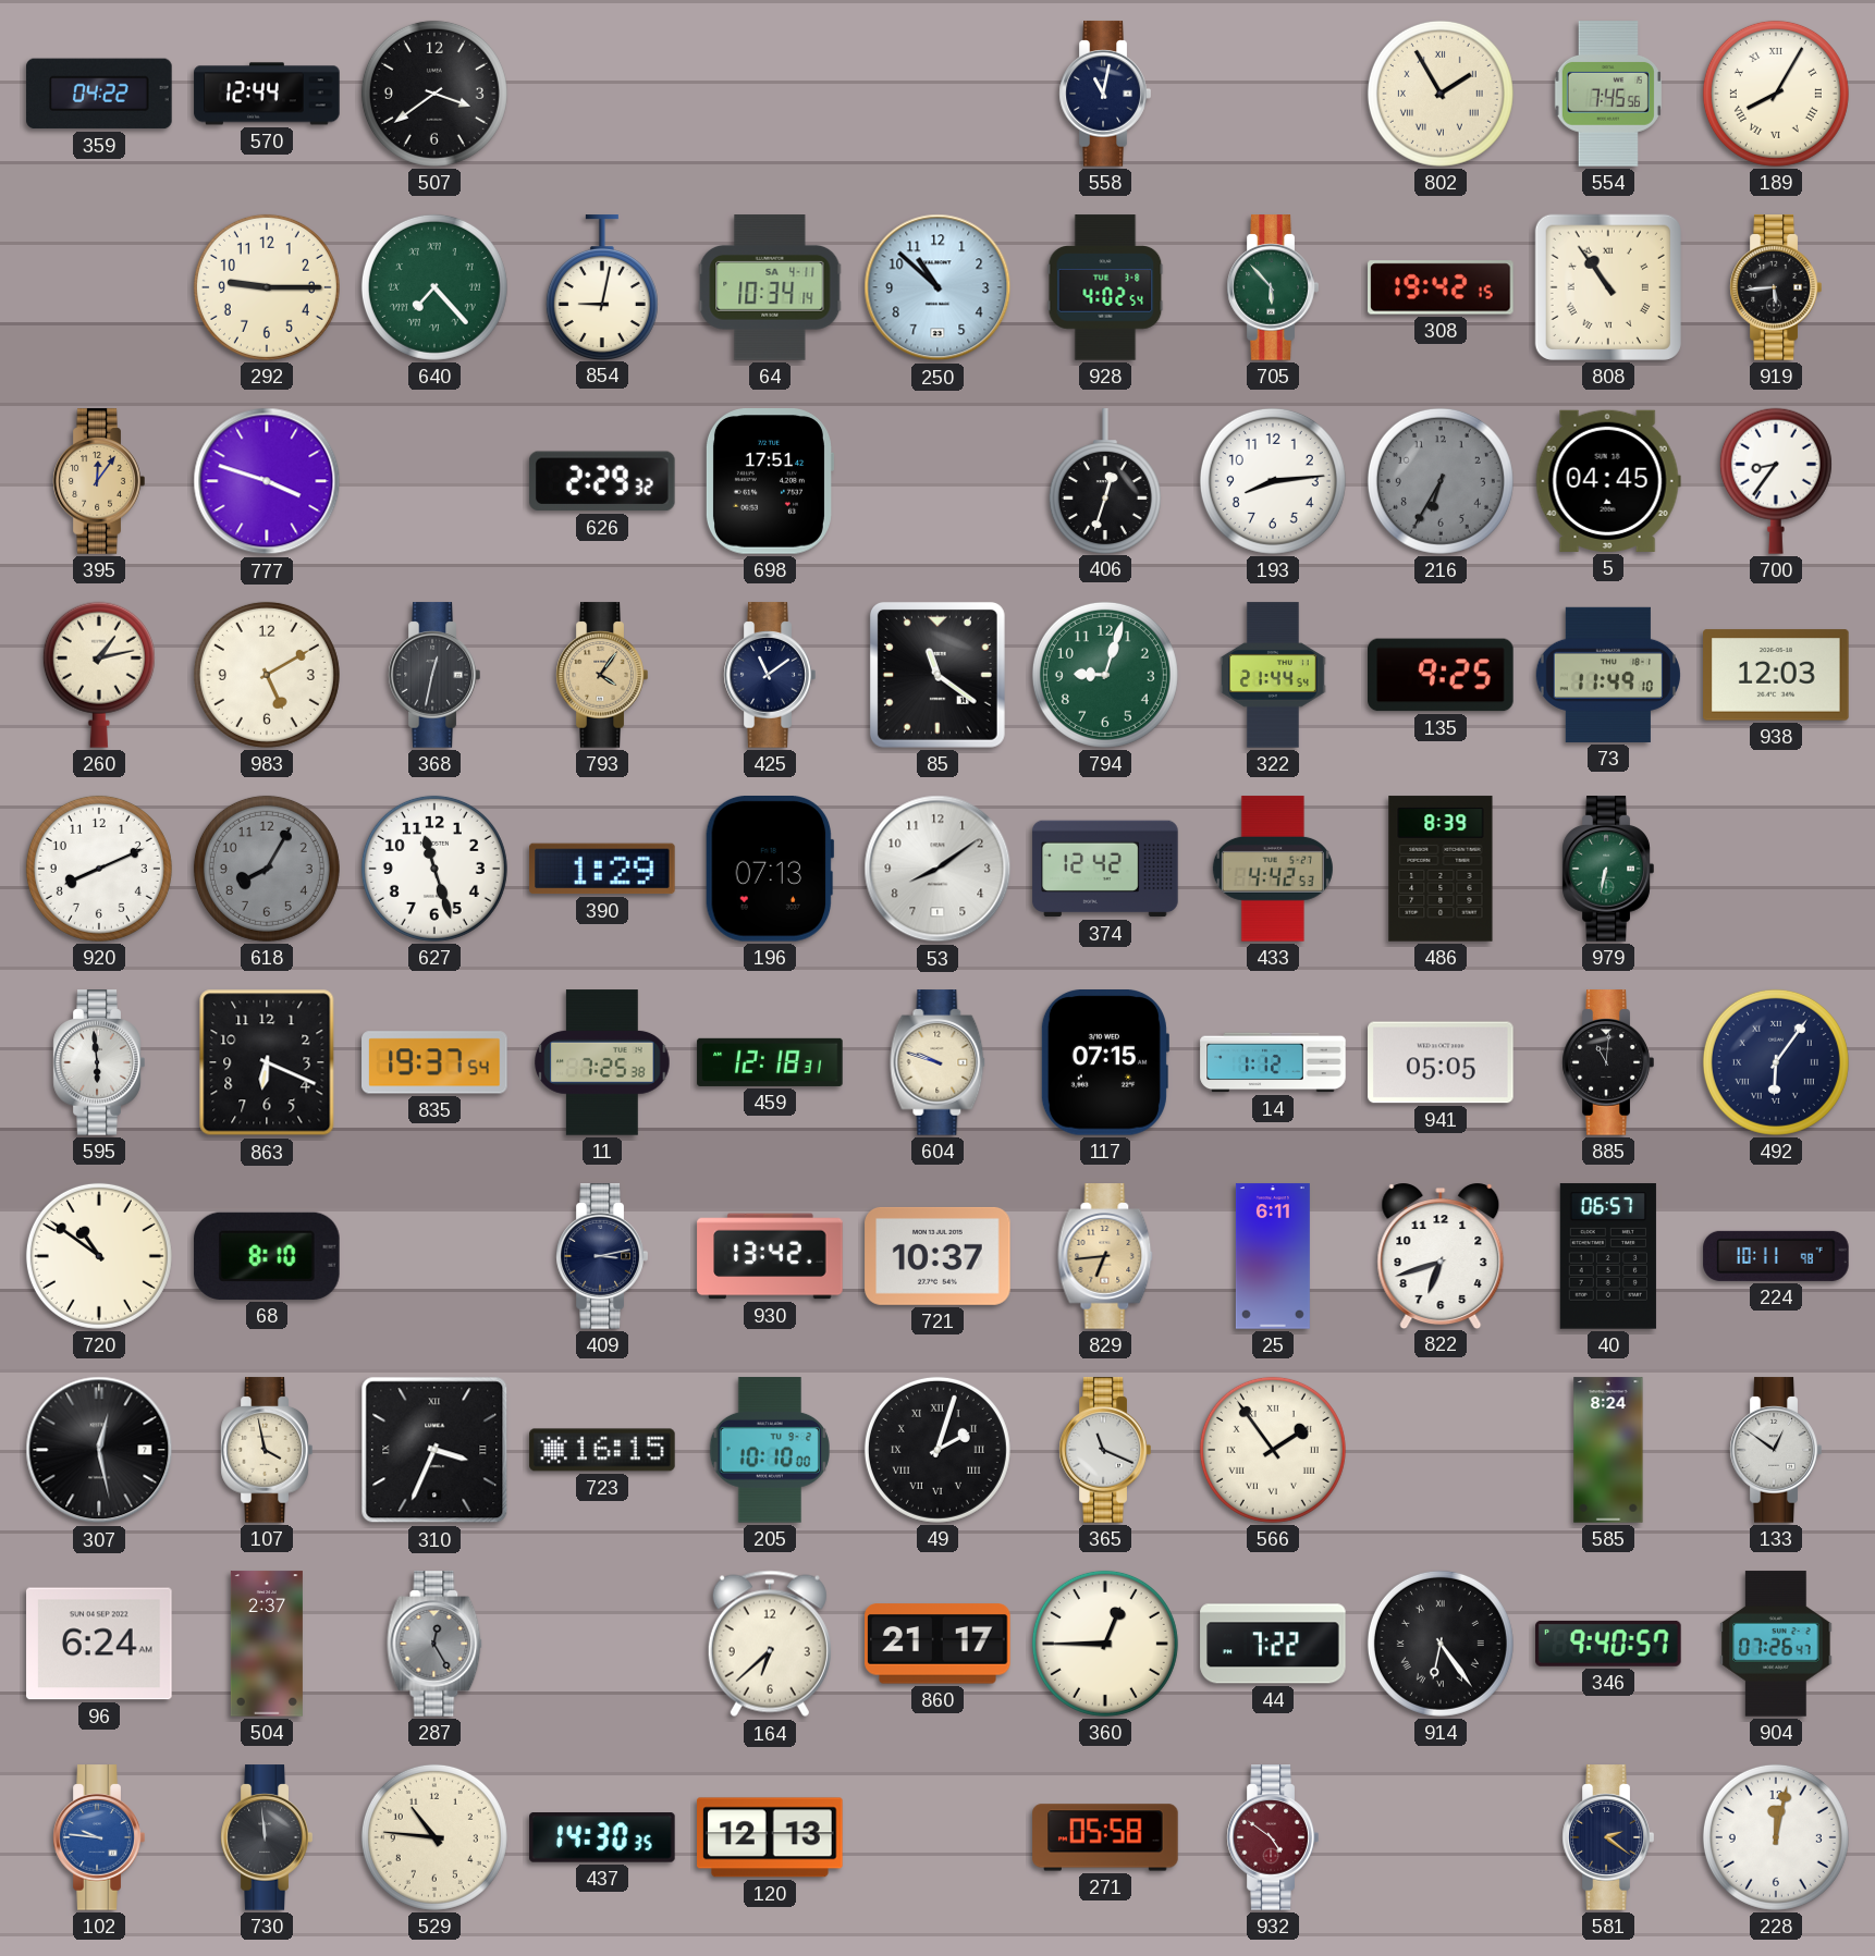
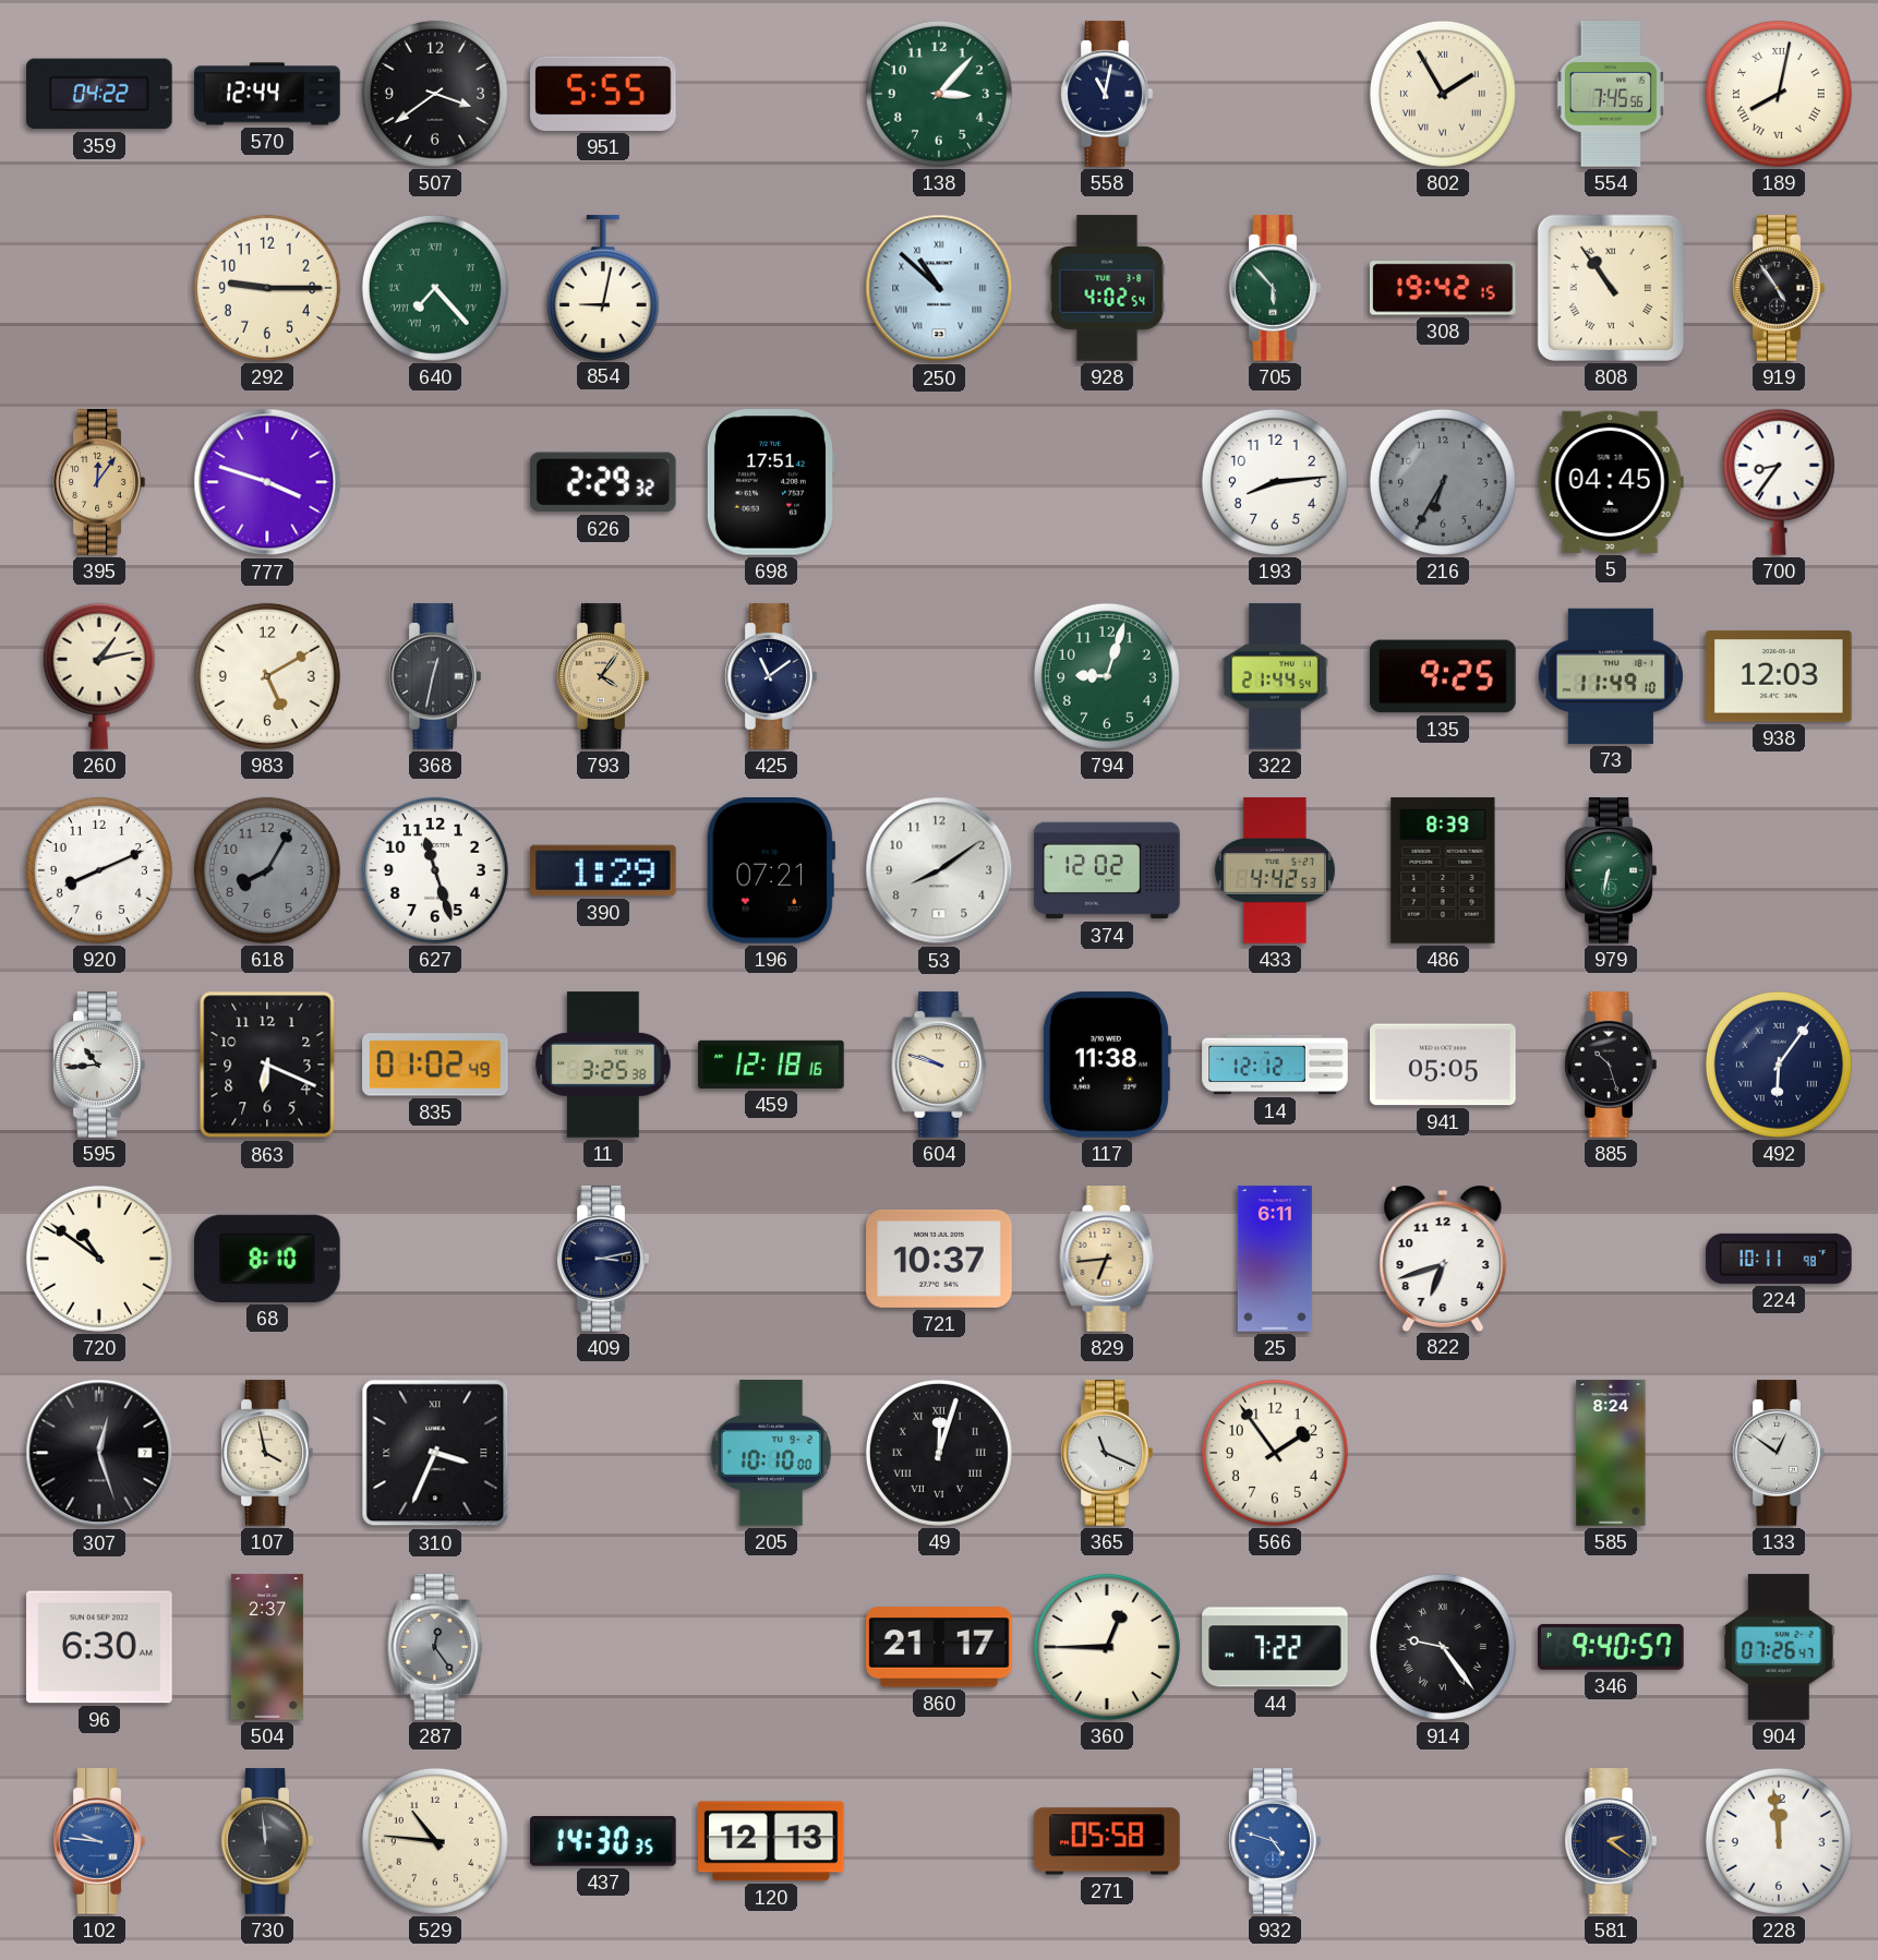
951: none -> 5:55
138: none -> 3:07
189: 8:05 -> 8:02
64: 10:34 -> none
250 numerals: Arabic -> Roman
919: 5:44 -> 4:54
406: 12:33 -> none
85: 11:21 -> none
196: 07:13 -> 07:21
374: 12:42 -> 12:02
595: 5:59 -> 10:44
835: 19:37 -> 01:02
11: 7:25 -> 3:25
459: 12:18:31 -> 12:18:16
117: 07:15 -> 11:38
14: 1:12 -> 12:12
885: 11:01 -> 10:27
930: 13:42 -> none
40: 06:57 -> none
307: 12:28 -> 12:27
723: 16:15 -> none
49: 2:03 -> 12:03
566 numerals: Roman -> Arabic
96: 6:24 -> 6:30
287: 12:25 -> 12:24
164: 6:38 -> none
914: 6:24 -> 9:24
932: 4:51 -> 4:48
932 dial: burgundy -> blue
228: 12:02 -> 11:59
